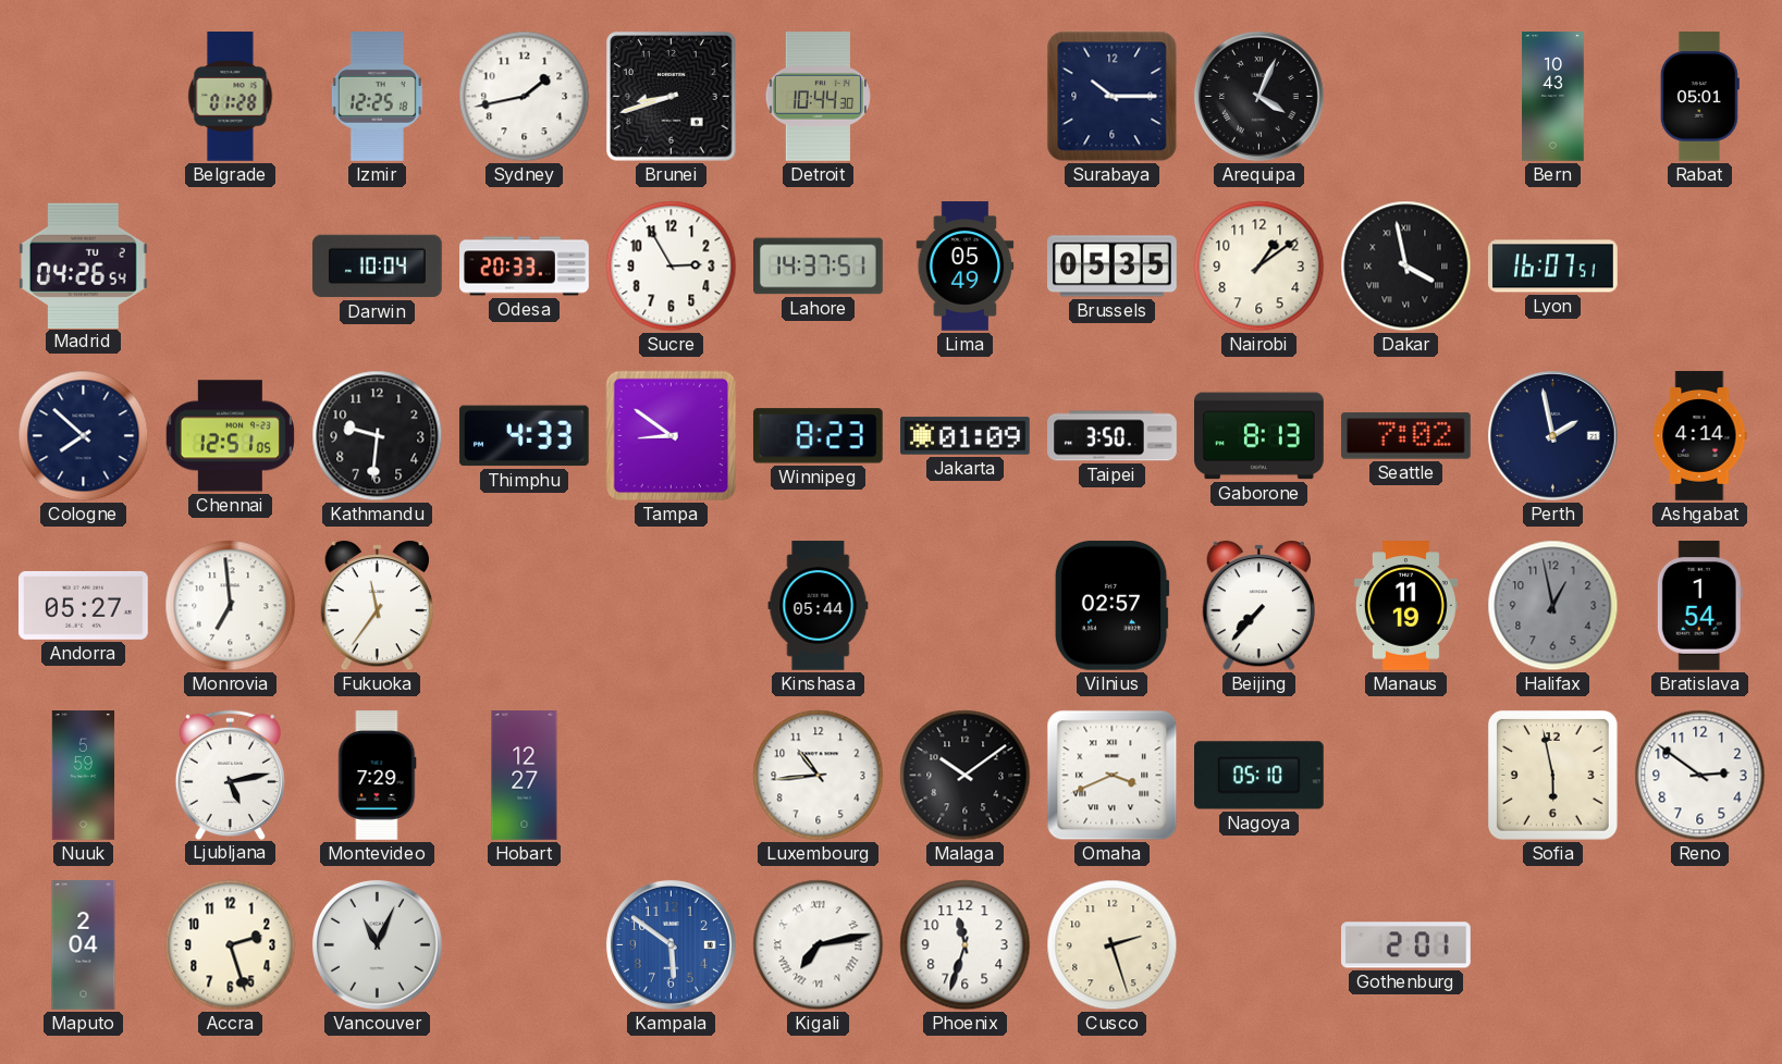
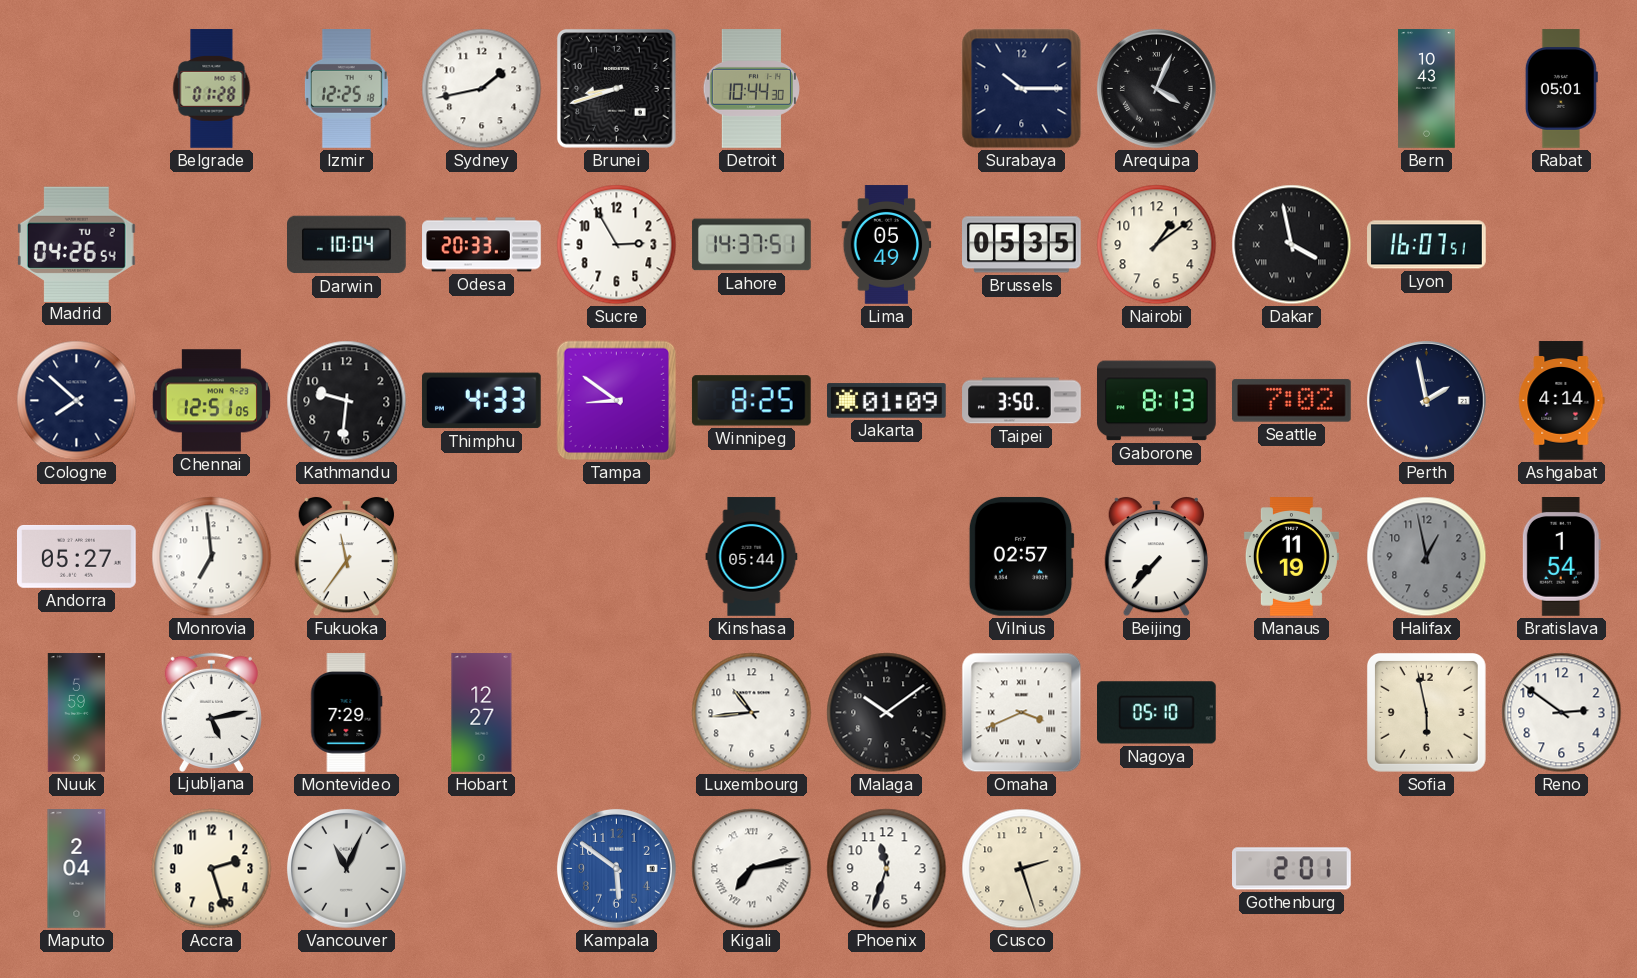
Winnipeg: 8:23 -> 8:25
